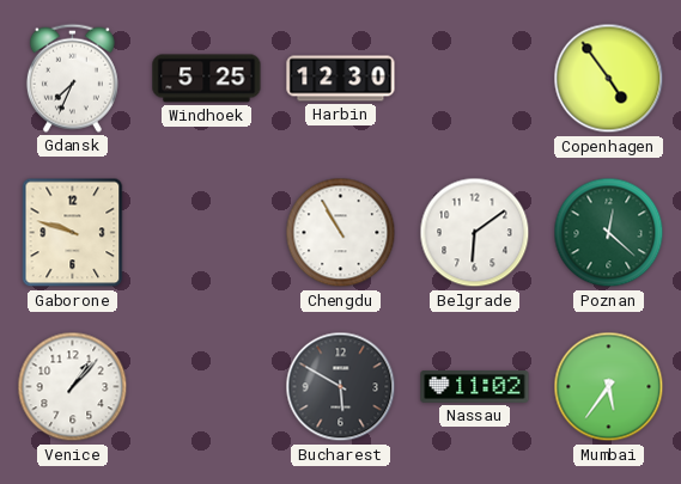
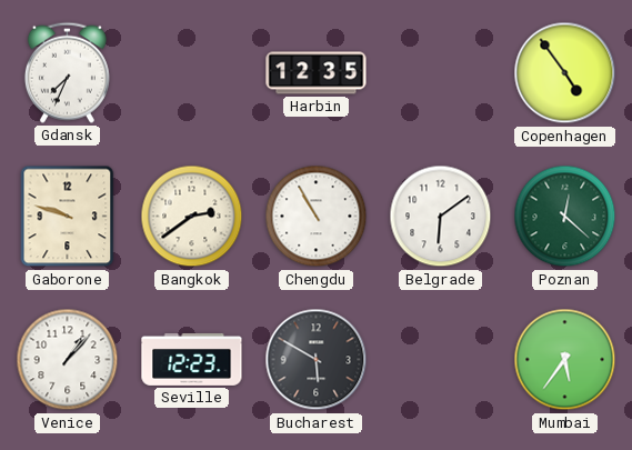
Windhoek: 5:25 -> none
Harbin: 12:30 -> 12:35
Bangkok: none -> 2:39
Seville: none -> 12:23
Nassau: 11:02 -> none
